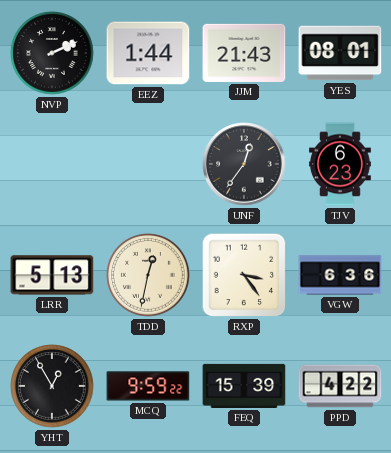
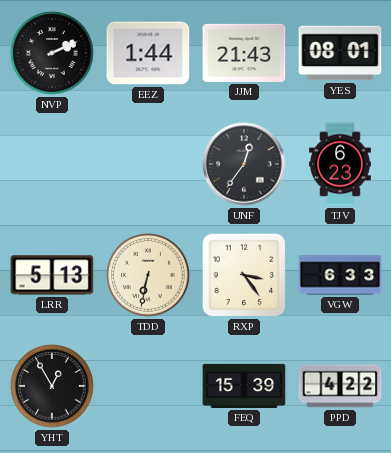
TDD: 12:32 -> 6:32
VGW: 6:36 -> 6:33
MCQ: 9:59 -> none
